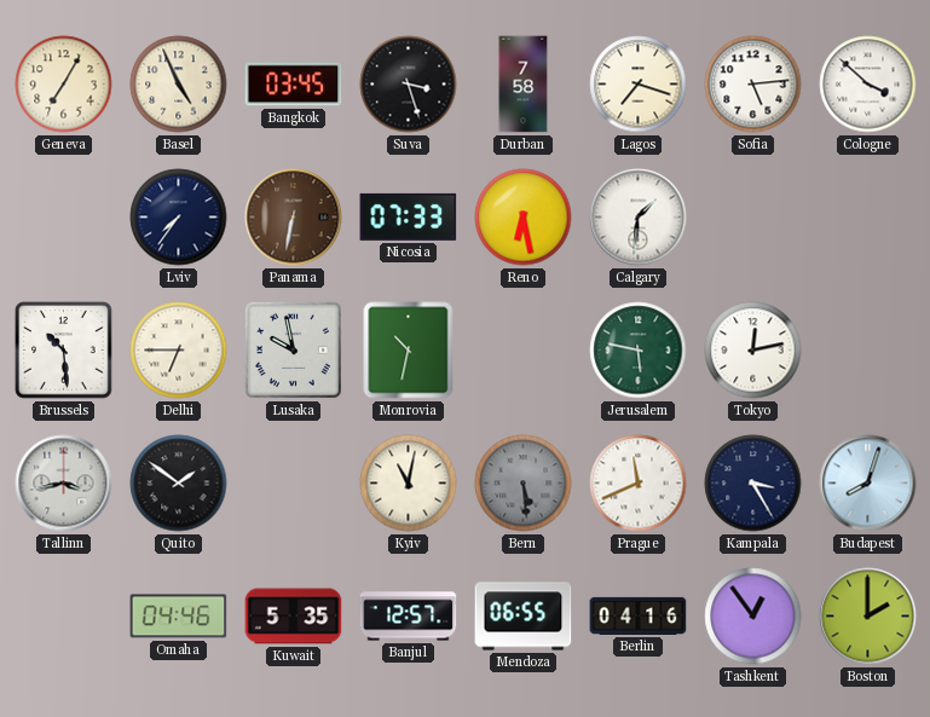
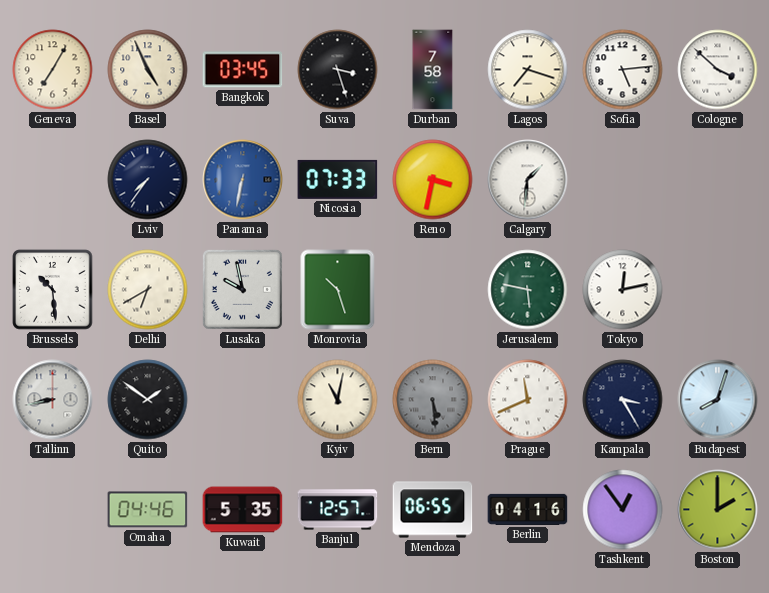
Panama dial: brown -> blue
Reno: 6:28 -> 3:32
Delhi: 6:45 -> 6:40
Monrovia: 10:32 -> 10:27
Tallinn: 3:43 -> 8:43
